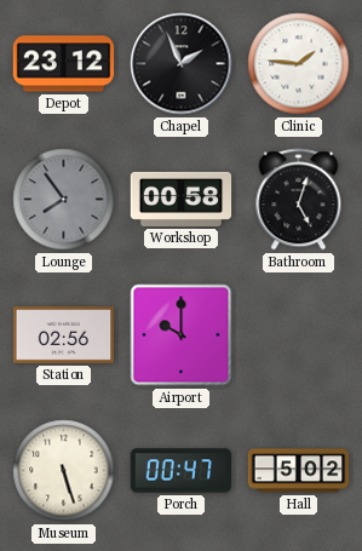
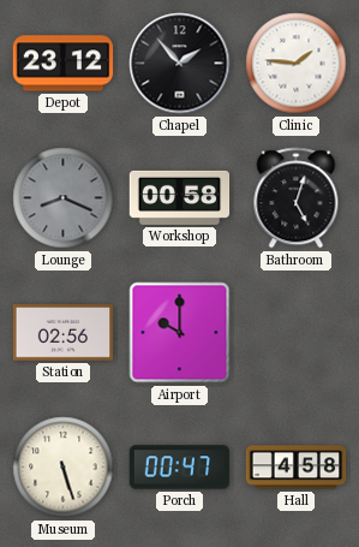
Chapel: 1:56 -> 1:53
Lounge: 7:54 -> 8:19
Hall: 5:02 -> 4:58
